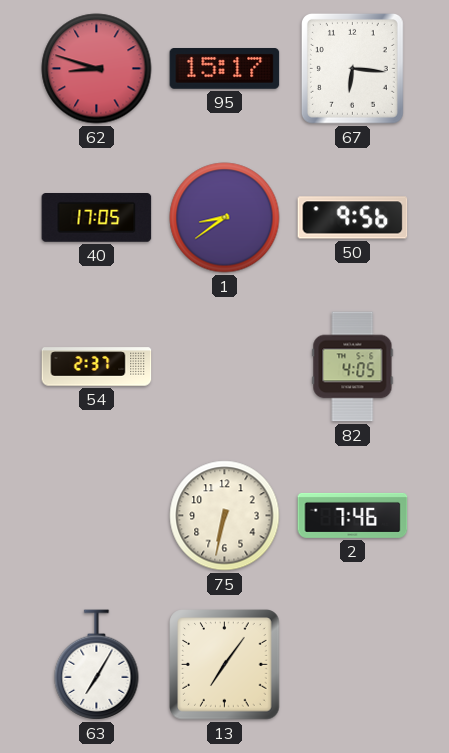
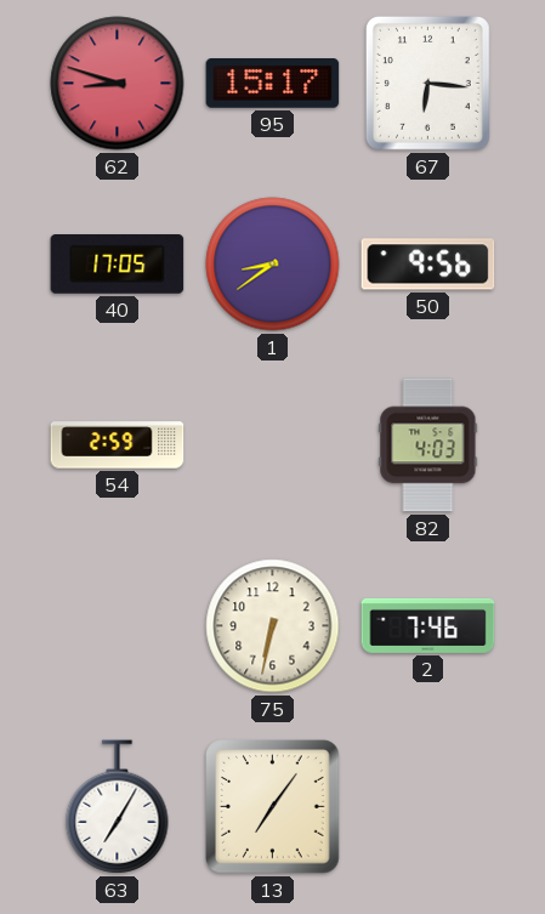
54: 2:37 -> 2:59
82: 4:05 -> 4:03
